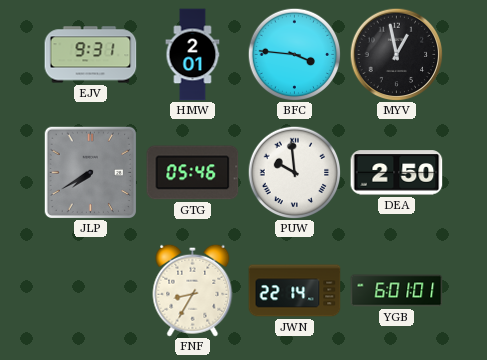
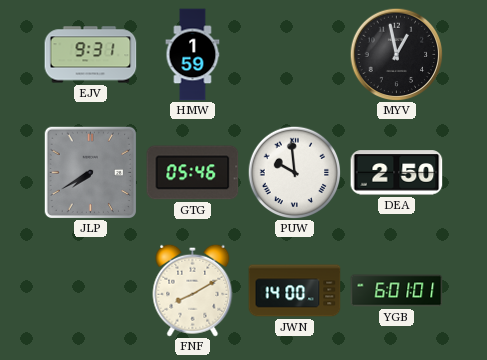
HMW: 2:01 -> 1:59
BFC: 3:46 -> none
FNF: 8:35 -> 8:10
JWN: 22:14 -> 14:00
